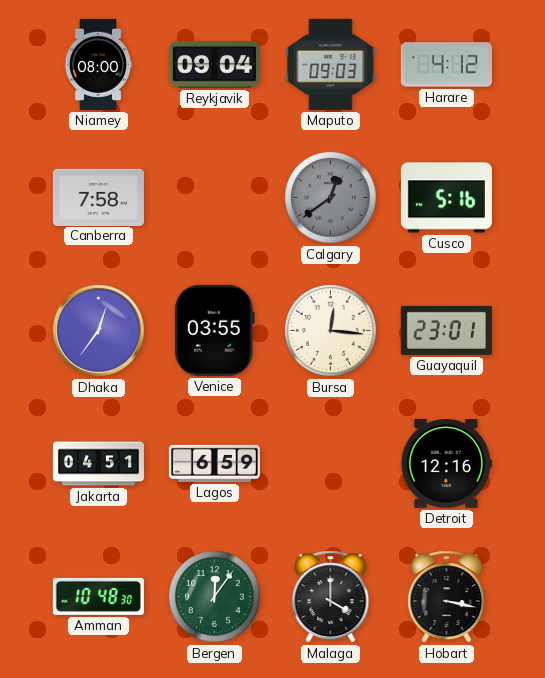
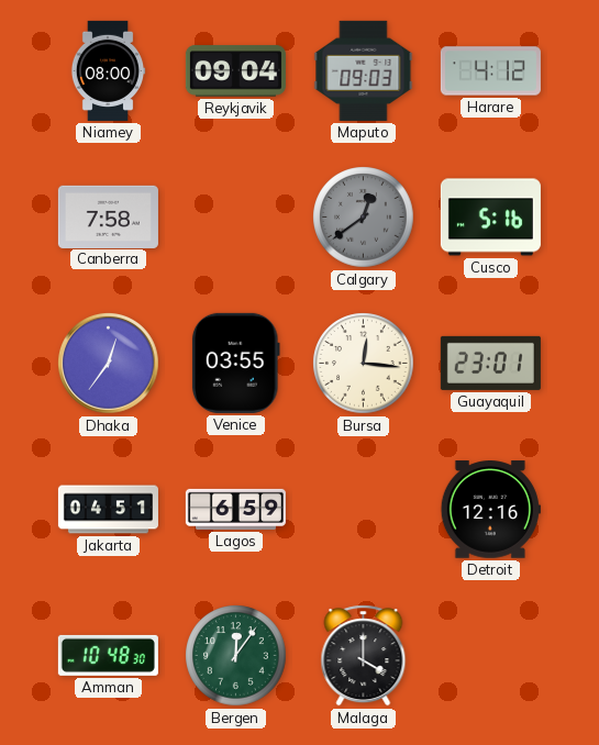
Hobart: 3:17 -> none
